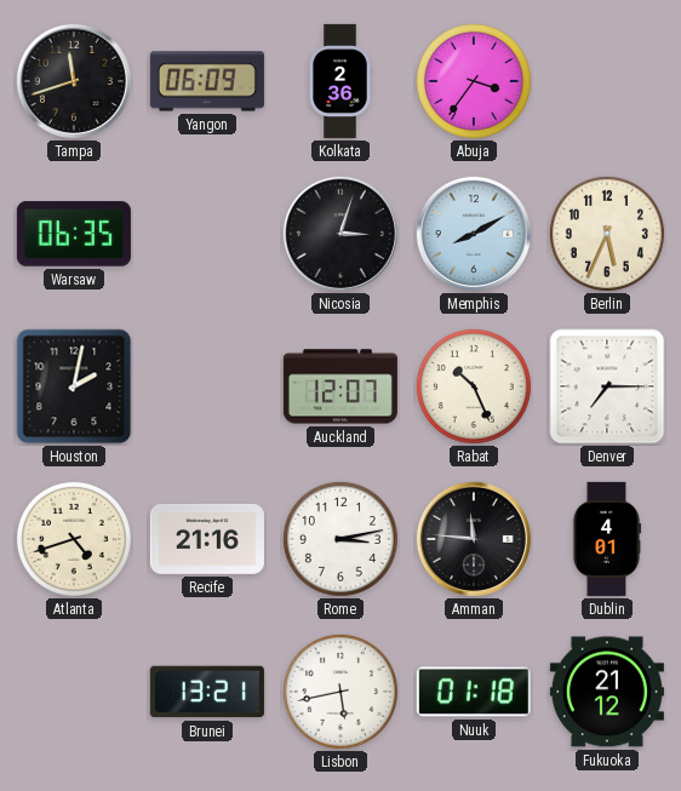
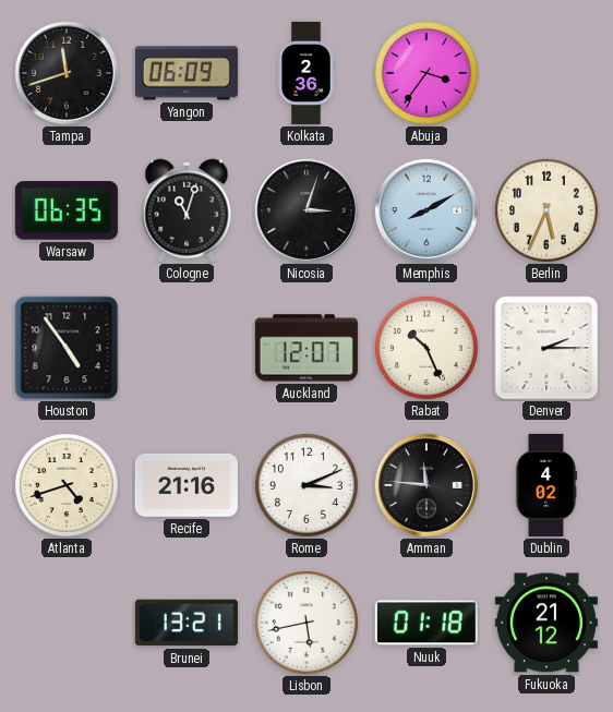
Cologne: none -> 11:03
Houston: 2:02 -> 4:54
Denver: 7:15 -> 2:15
Rome: 3:13 -> 3:11
Dublin: 4:01 -> 4:02
